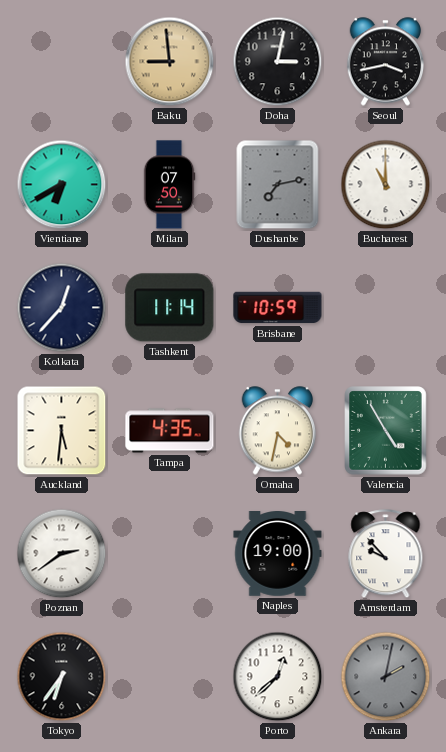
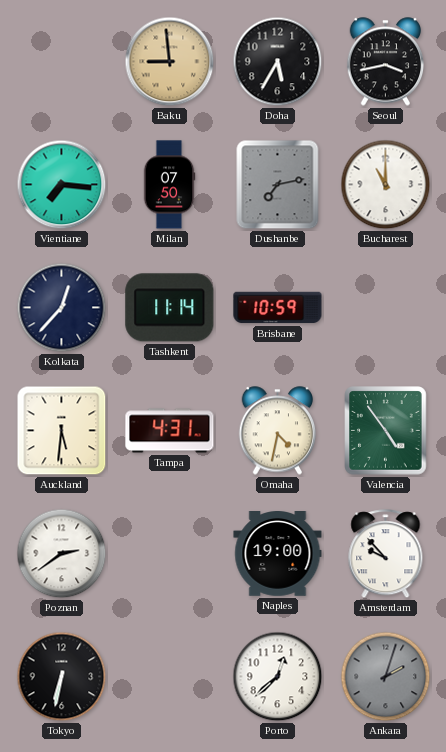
Doha: 3:02 -> 5:35
Vientiane: 6:40 -> 7:16
Tampa: 4:35 -> 4:31
Valencia: 4:55 -> 4:54
Tokyo: 6:36 -> 6:32
Ankara: 2:02 -> 2:03
